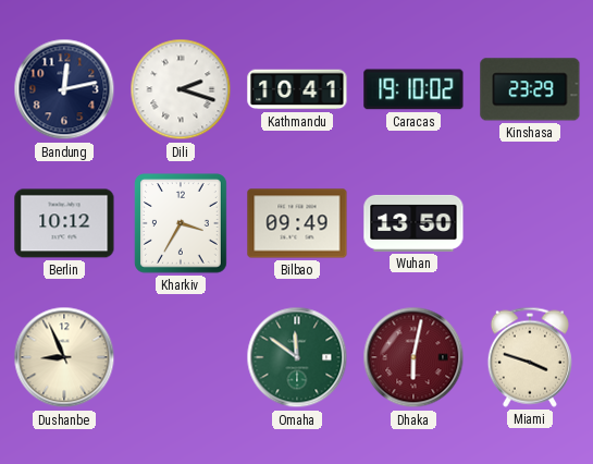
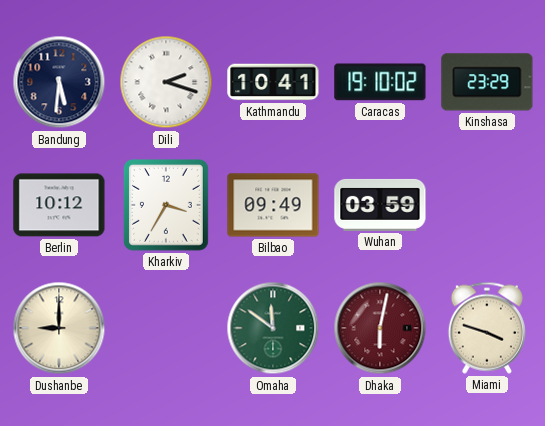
Bandung: 12:13 -> 5:31
Wuhan: 13:50 -> 03:59
Dushanbe: 8:56 -> 9:00
